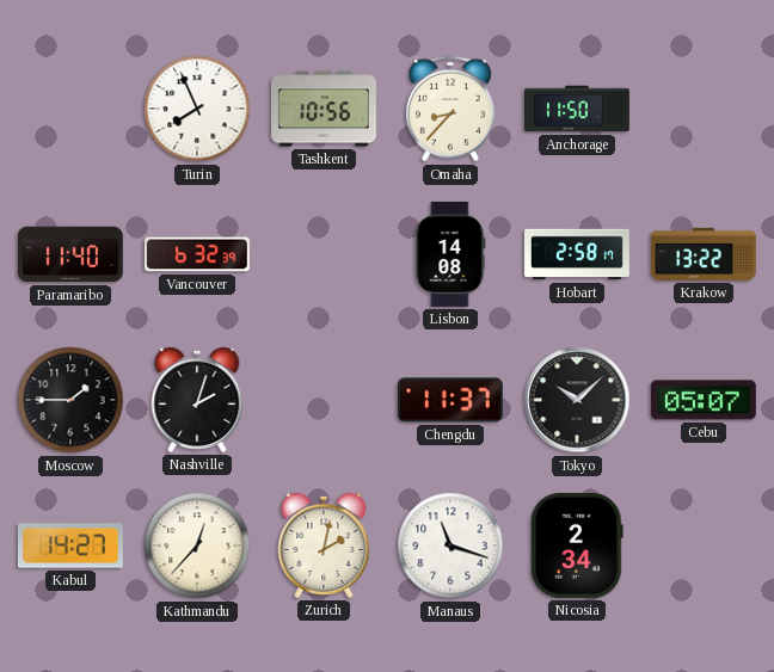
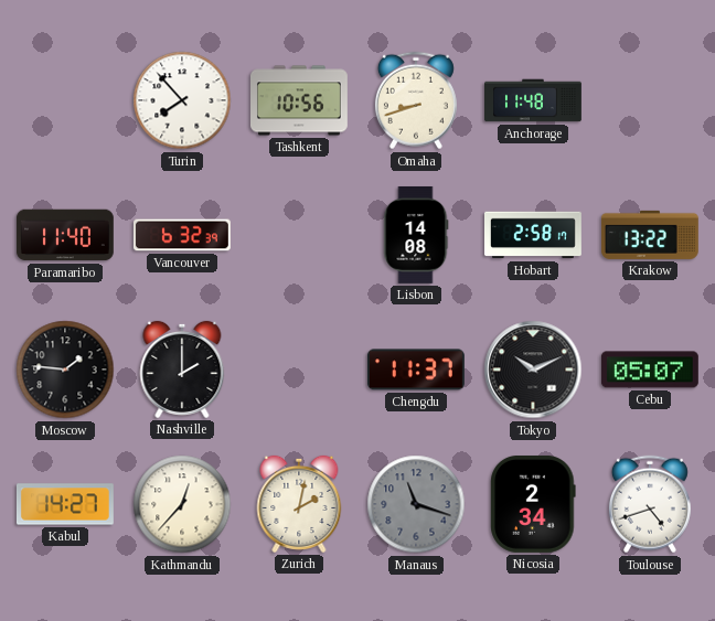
Turin: 7:56 -> 7:53
Omaha: 8:37 -> 8:42
Anchorage: 11:50 -> 11:48
Moscow: 1:45 -> 1:46
Nashville: 2:03 -> 2:00
Tokyo: 10:08 -> 10:11
Manaus dial: white -> grey
Toulouse: none -> 4:42
